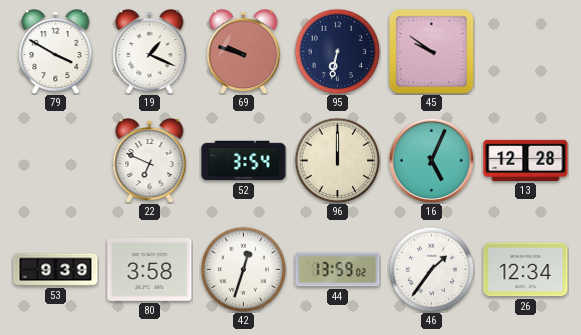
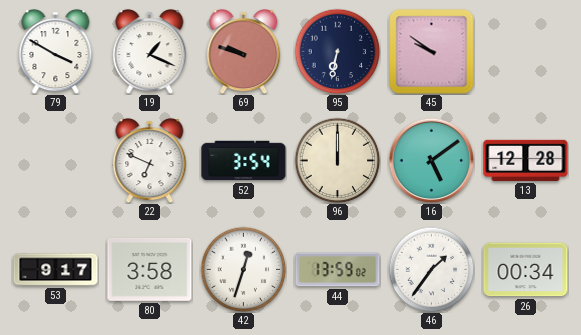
16: 5:04 -> 5:09
53: 9:39 -> 9:17
26: 12:34 -> 00:34
